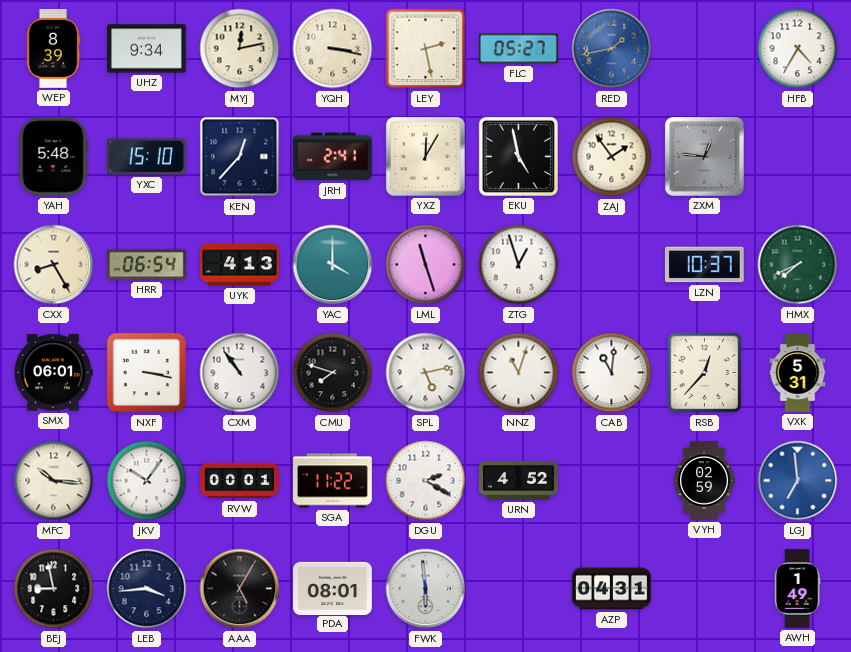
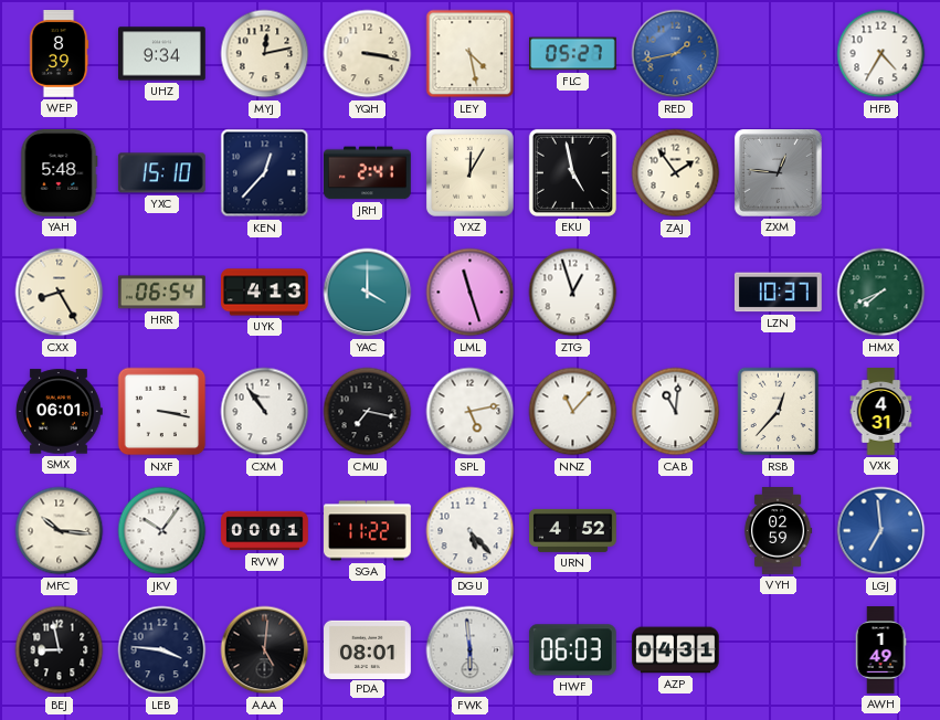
LEY: 2:28 -> 4:28
CMU: 7:48 -> 7:17
NNZ: 11:03 -> 11:07
VXK: 5:31 -> 4:31
DGU: 2:20 -> 5:23
LEB: 3:44 -> 3:46
AAA: 5:05 -> 5:01
HWF: none -> 06:03
